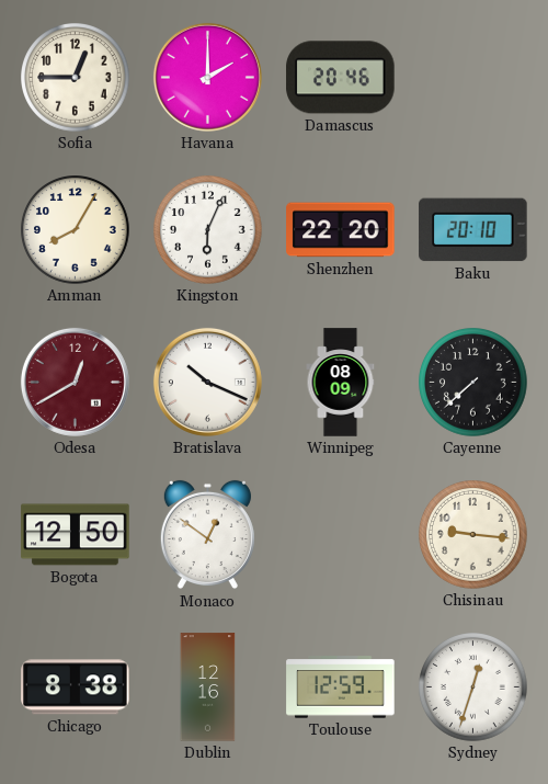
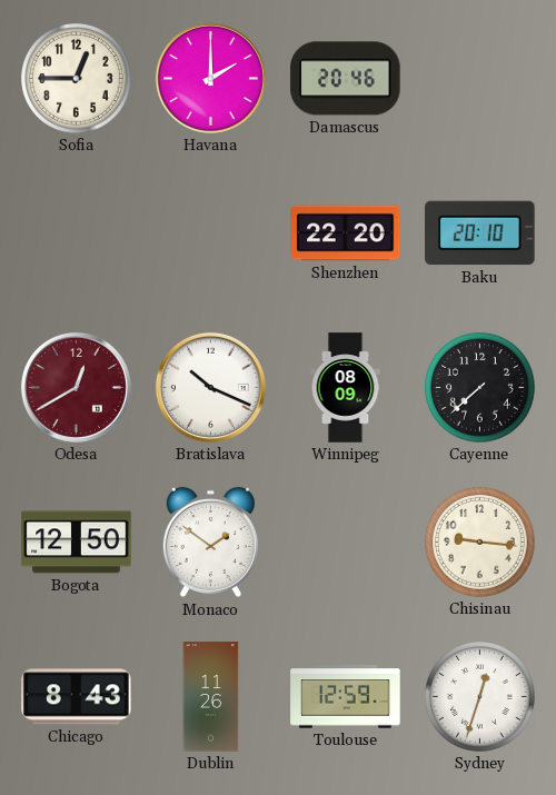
Amman: 8:05 -> none
Kingston: 6:04 -> none
Monaco: 12:51 -> 1:51
Chicago: 8:38 -> 8:43
Dublin: 12:16 -> 11:26
